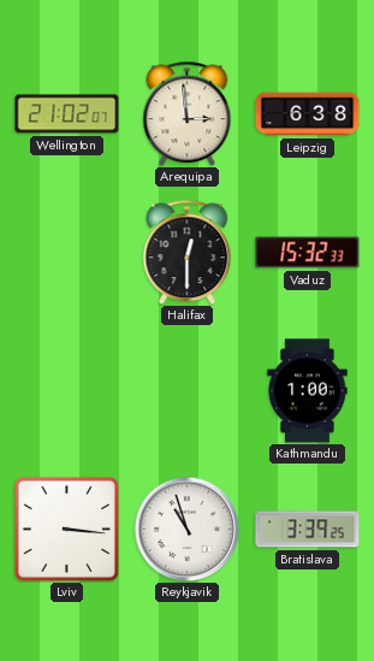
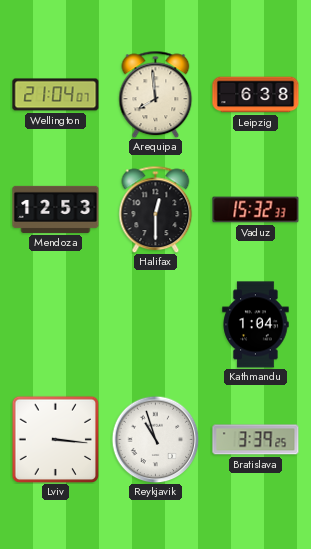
Wellington: 21:02 -> 21:04
Arequipa: 2:59 -> 7:59
Mendoza: none -> 12:53
Kathmandu: 1:00 -> 1:04
